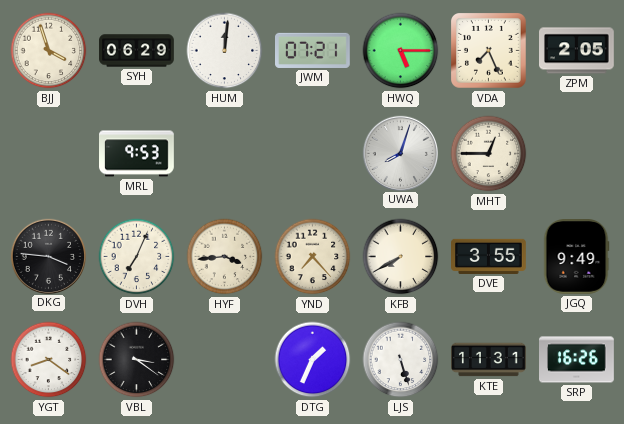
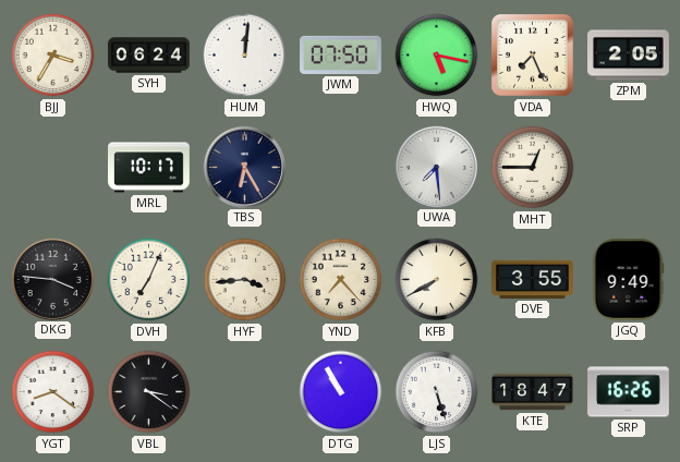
BJJ: 3:57 -> 3:35
SYH: 06:29 -> 06:24
JWM: 07:21 -> 07:50
HWQ: 5:15 -> 5:17
MRL: 9:53 -> 10:17
TBS: none -> 6:25
UWA: 8:03 -> 7:29
DTG: 1:34 -> 10:55
KTE: 11:31 -> 18:47
